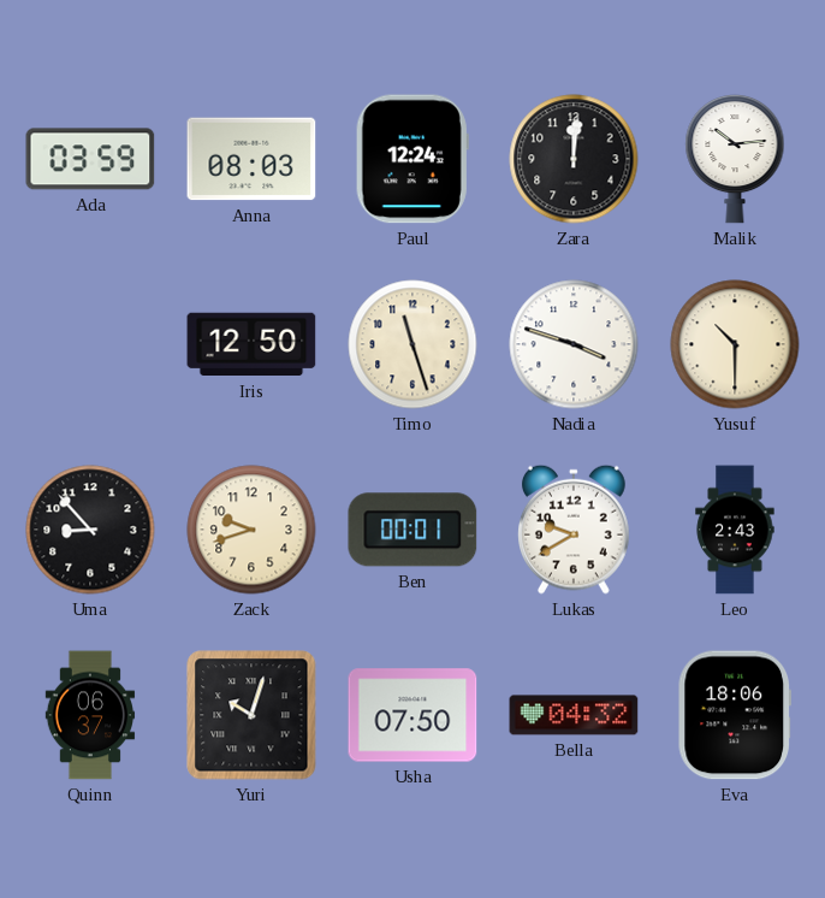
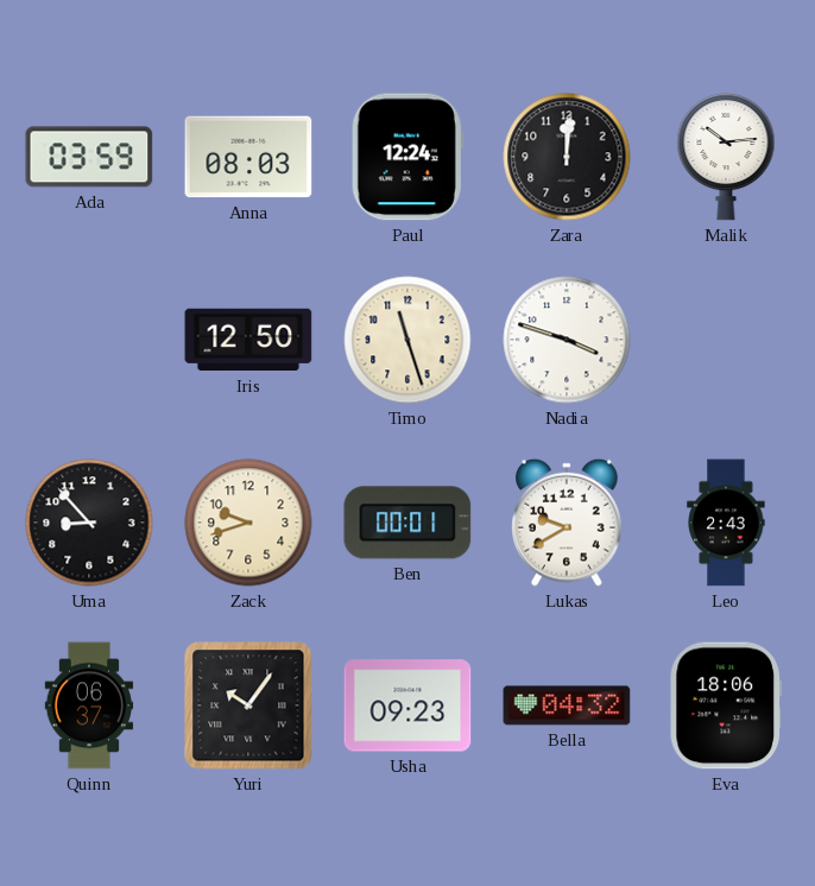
Yusuf: 10:30 -> none
Yuri: 10:03 -> 10:06
Usha: 07:50 -> 09:23
